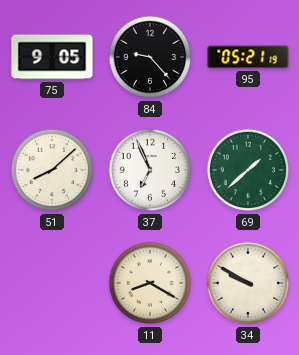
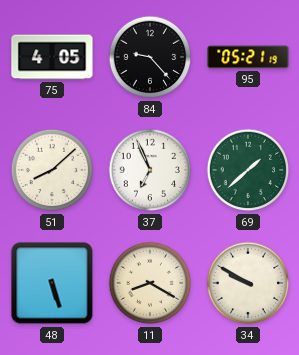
75: 9:05 -> 4:05
48: none -> 5:27
